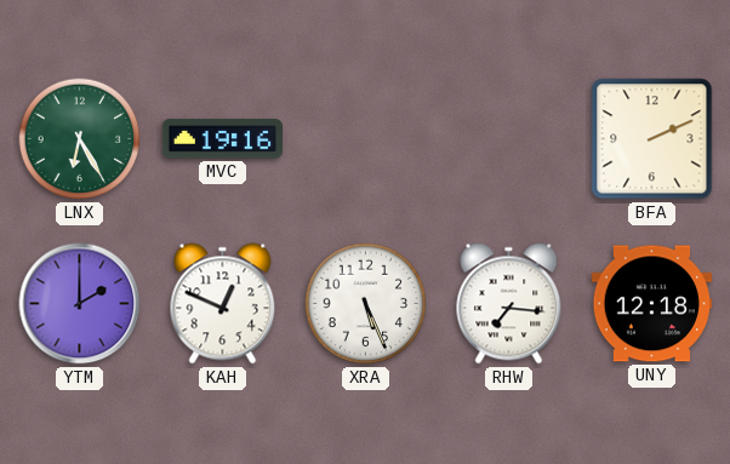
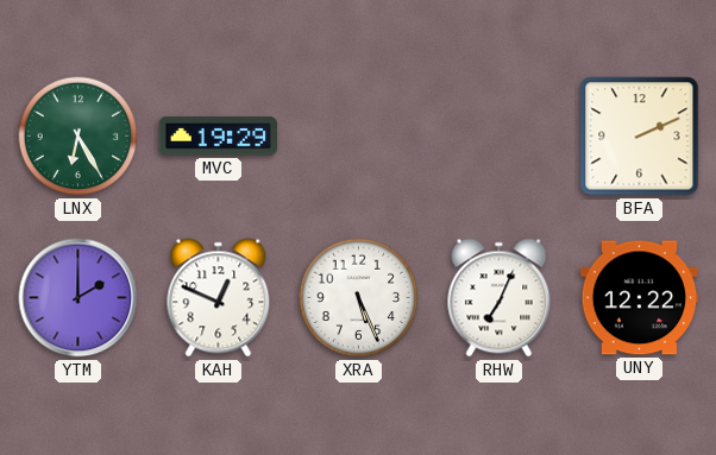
MVC: 19:16 -> 19:29
RHW: 7:16 -> 7:04
UNY: 12:18 -> 12:22
